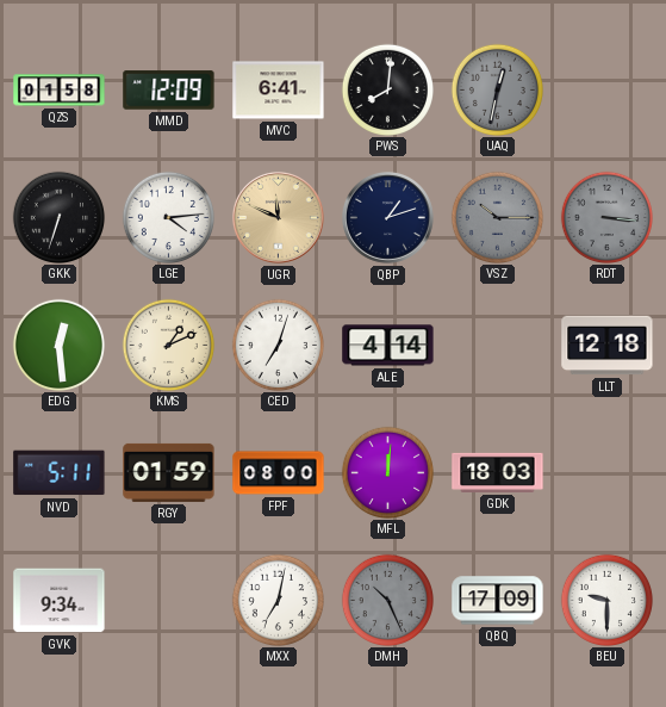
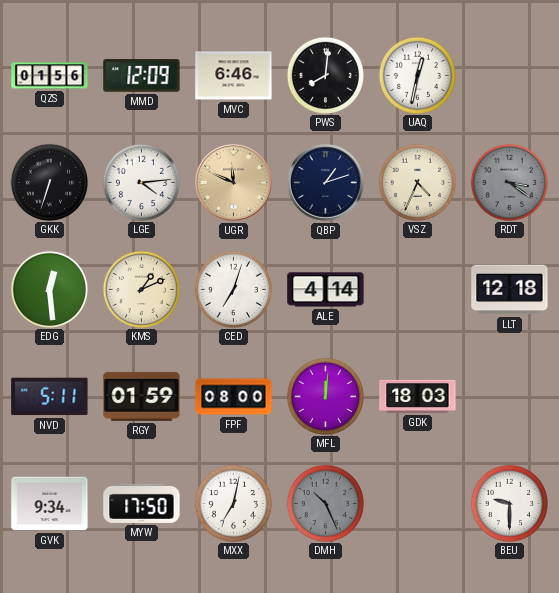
QZS: 01:58 -> 01:56
MVC: 6:41 -> 6:46
UAQ dial: grey -> white
VSZ: 10:15 -> 4:34
VSZ dial: grey -> cream
RDT: 3:16 -> 3:21
MYW: none -> 17:50
QBQ: 17:09 -> none
